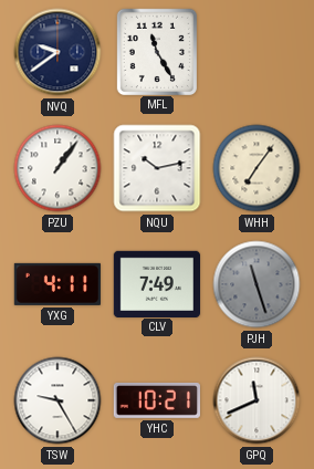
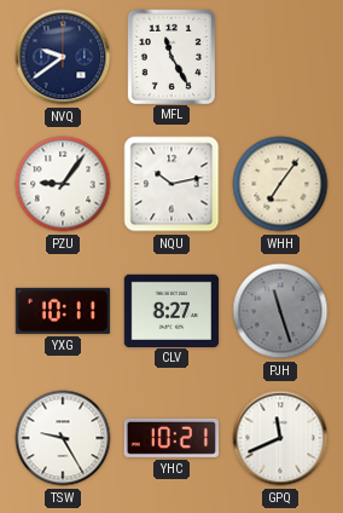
PZU: 1:06 -> 9:06
YXG: 4:11 -> 10:11
CLV: 7:49 -> 8:27
